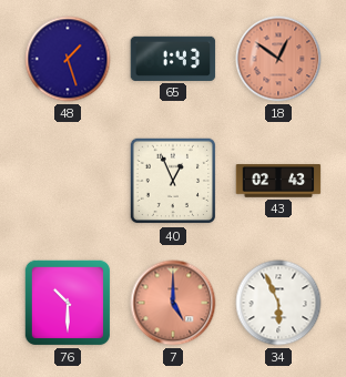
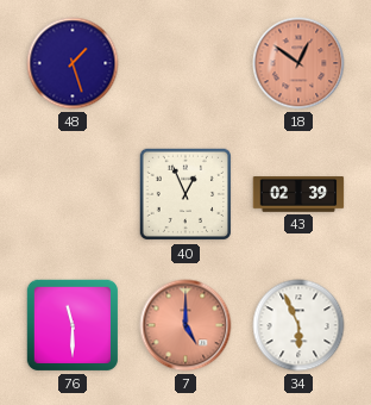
65: 1:43 -> none
43: 02:43 -> 02:39
76: 10:30 -> 11:30
